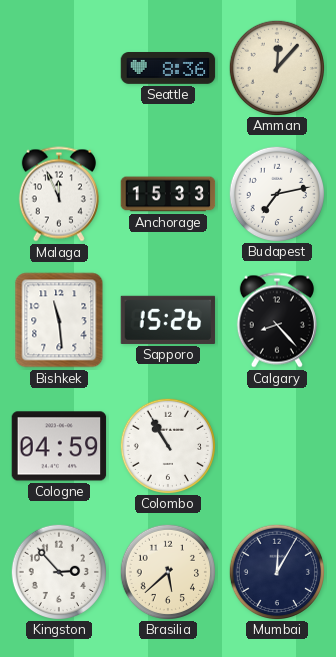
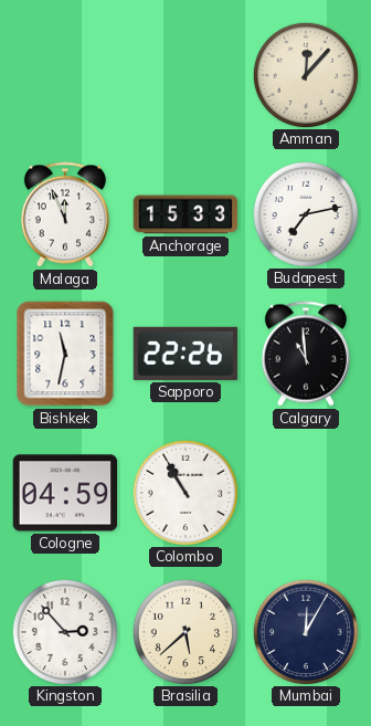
Seattle: 8:36 -> none
Bishkek: 11:29 -> 11:32
Sapporo: 15:26 -> 22:26
Calgary: 8:23 -> 10:59
